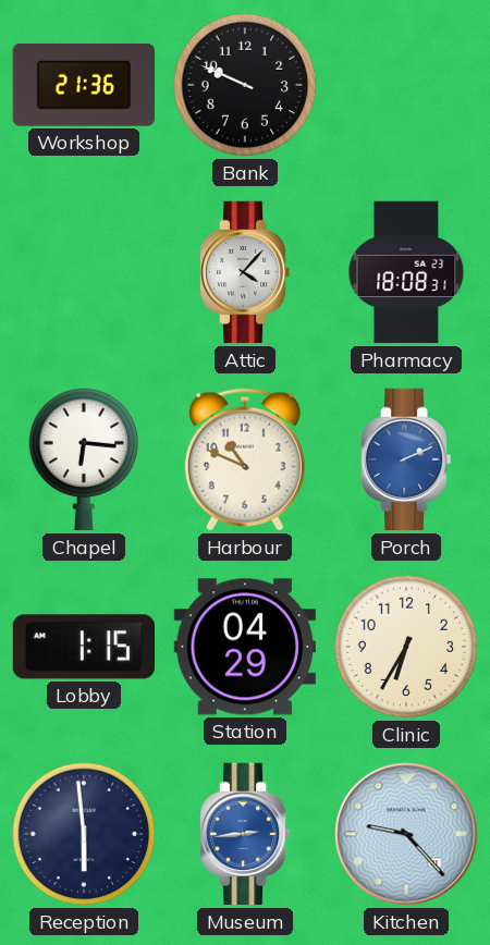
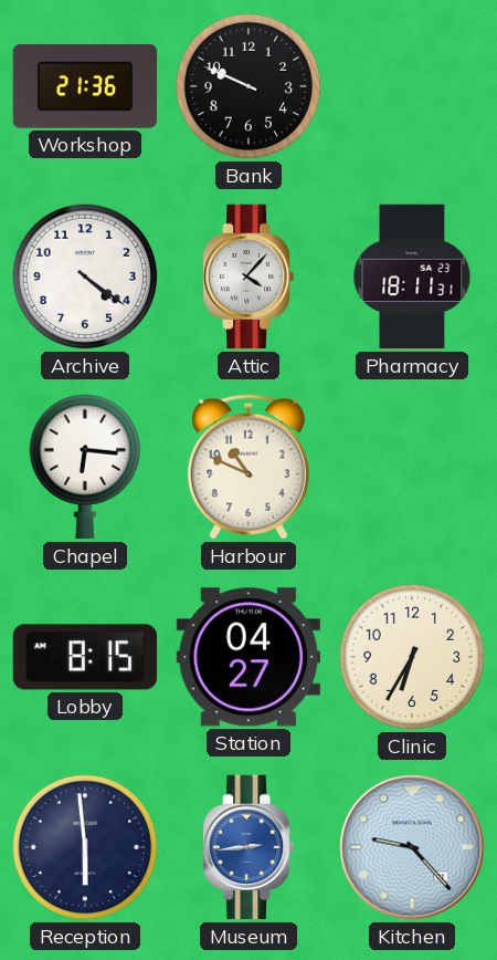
Archive: none -> 4:21
Pharmacy: 18:08 -> 18:11
Porch: 2:11 -> none
Lobby: 1:15 -> 8:15
Station: 04:29 -> 04:27
